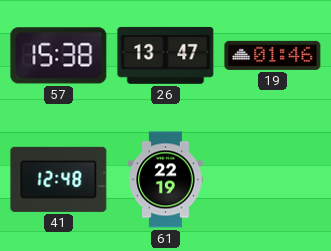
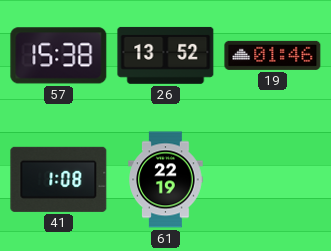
26: 13:47 -> 13:52
41: 12:48 -> 1:08
